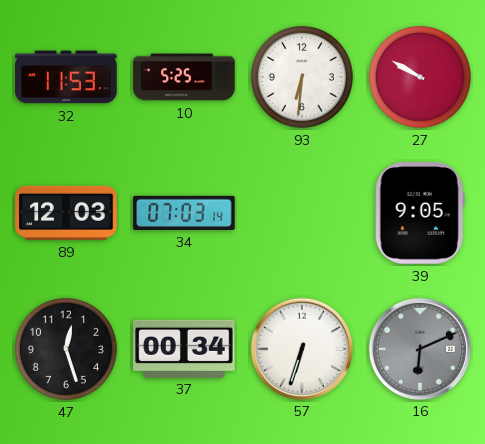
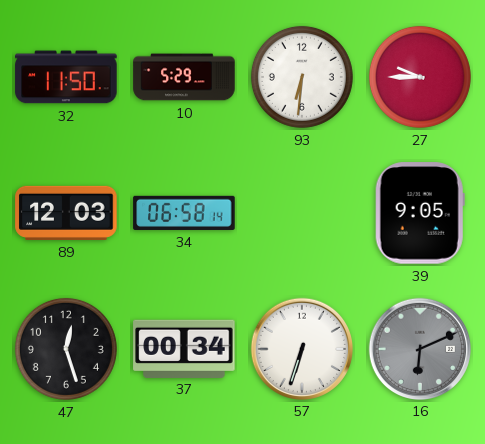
32: 11:53 -> 11:50
10: 5:25 -> 5:29
27: 9:50 -> 9:45
34: 07:03 -> 06:58
